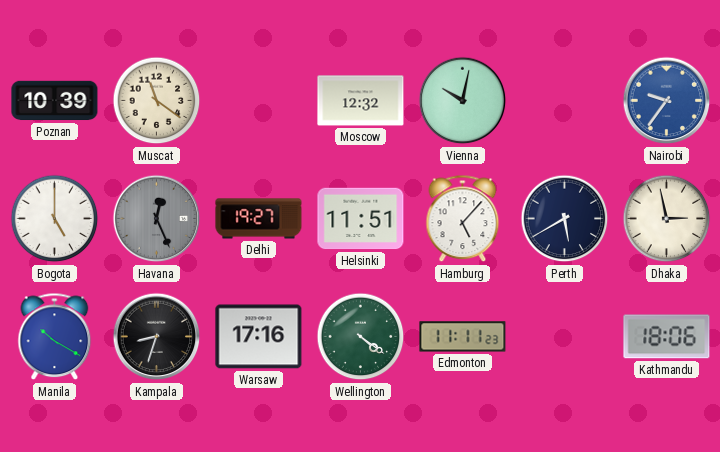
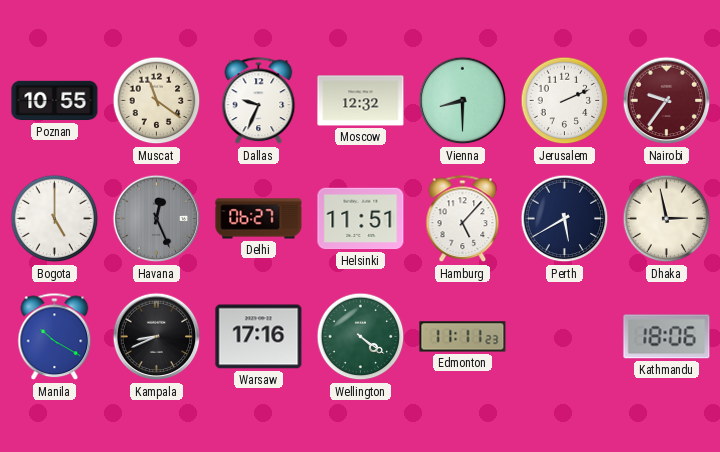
Poznan: 10:39 -> 10:55
Dallas: none -> 9:34
Vienna: 10:02 -> 8:30
Jerusalem: none -> 2:11
Nairobi dial: blue -> burgundy
Delhi: 19:27 -> 06:27
Kampala: 8:33 -> 8:41
